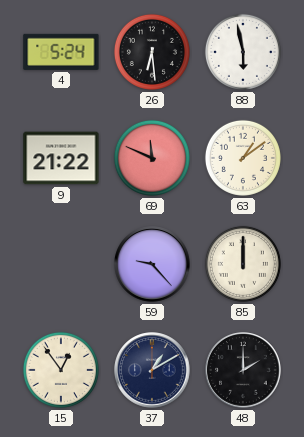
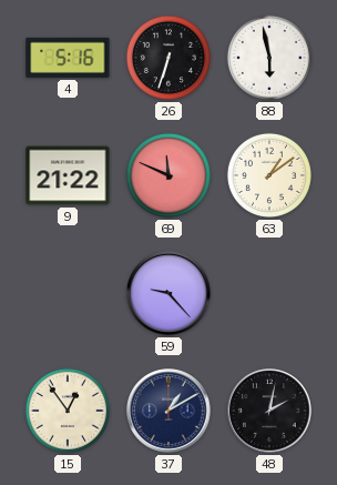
4: 5:24 -> 5:16
26: 6:29 -> 6:33
85: 12:00 -> none
48: 2:00 -> 2:02
